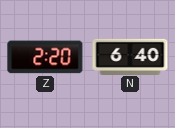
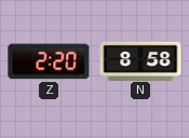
N: 6:40 -> 8:58
